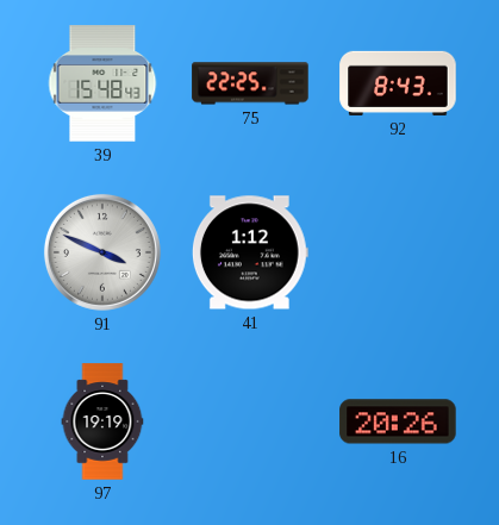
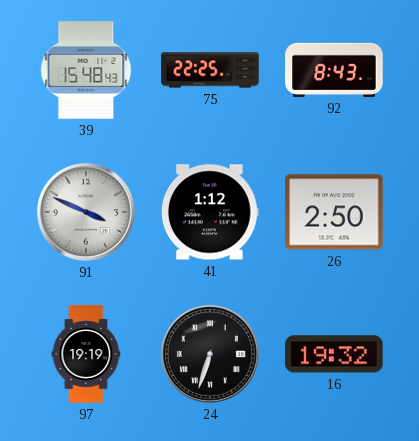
26: none -> 2:50
24: none -> 6:33
16: 20:26 -> 19:32
